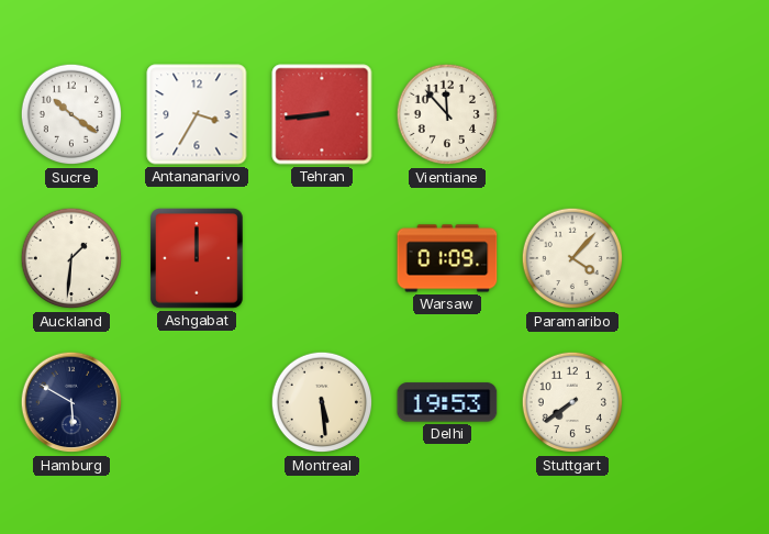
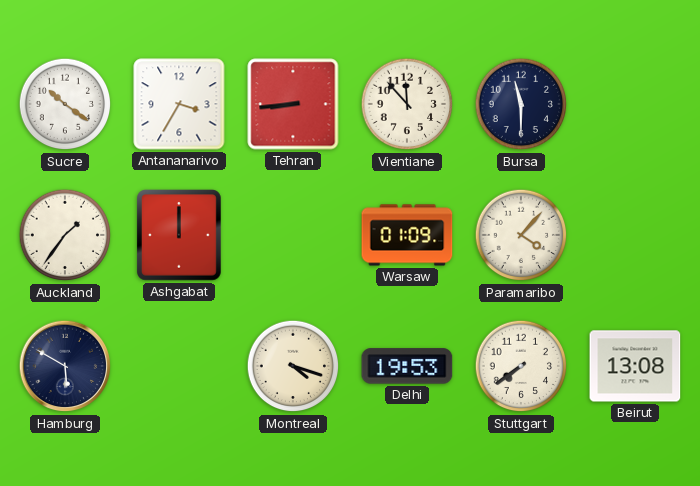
Bursa: none -> 11:30
Auckland: 1:31 -> 1:36
Montreal: 5:29 -> 4:18
Beirut: none -> 13:08
